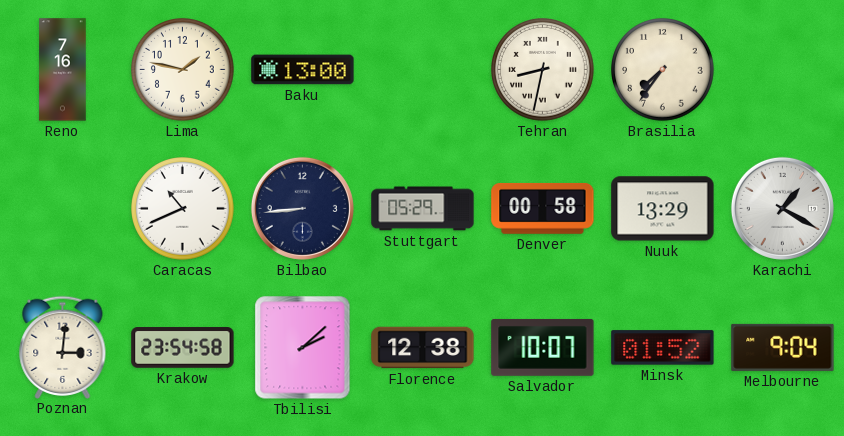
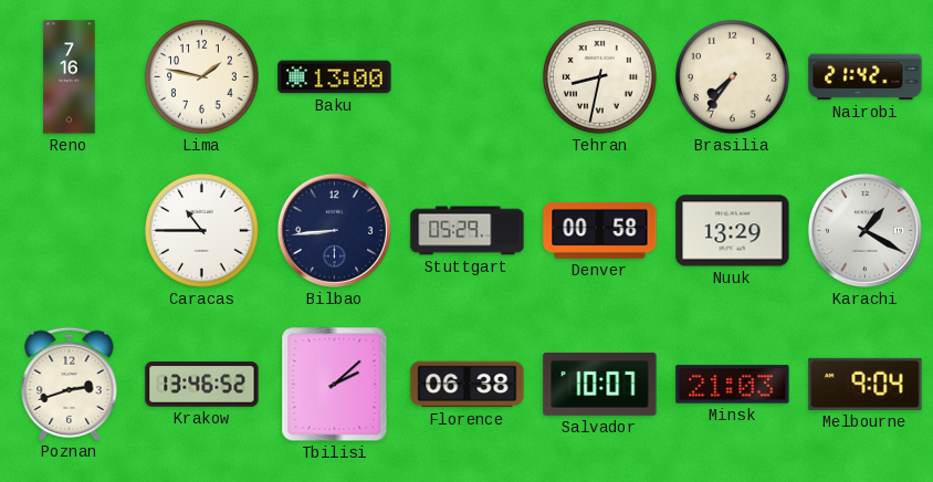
Nairobi: none -> 21:42
Caracas: 10:41 -> 10:45
Poznan: 3:01 -> 2:42
Krakow: 23:54 -> 13:46
Florence: 12:38 -> 06:38
Minsk: 01:52 -> 21:03
